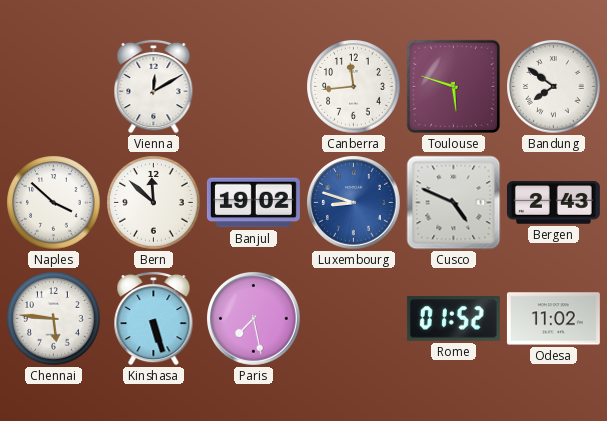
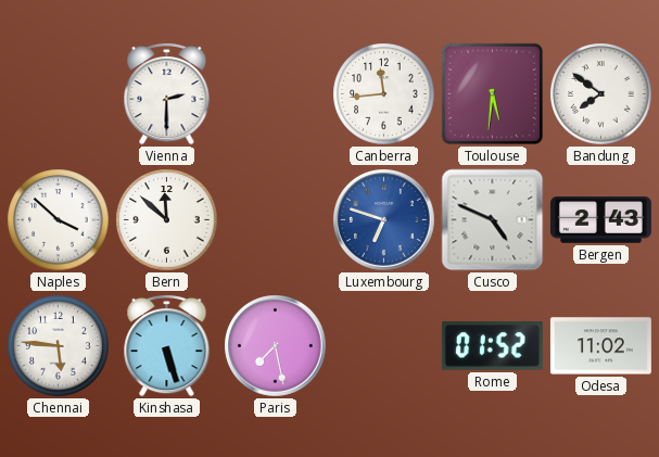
Vienna: 12:10 -> 2:30
Toulouse: 5:48 -> 5:31
Banjul: 19:02 -> none
Luxembourg: 8:48 -> 6:48
